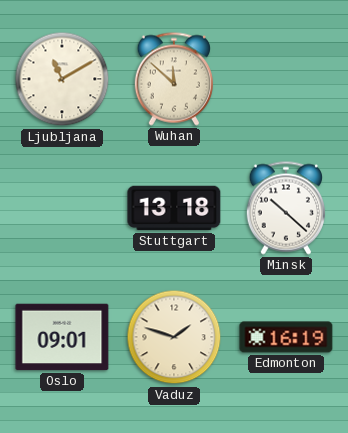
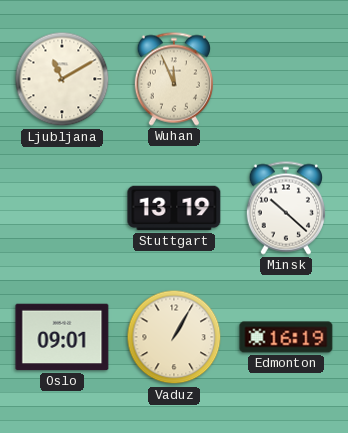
Wuhan: 11:52 -> 11:56
Stuttgart: 13:18 -> 13:19
Vaduz: 1:48 -> 1:05
